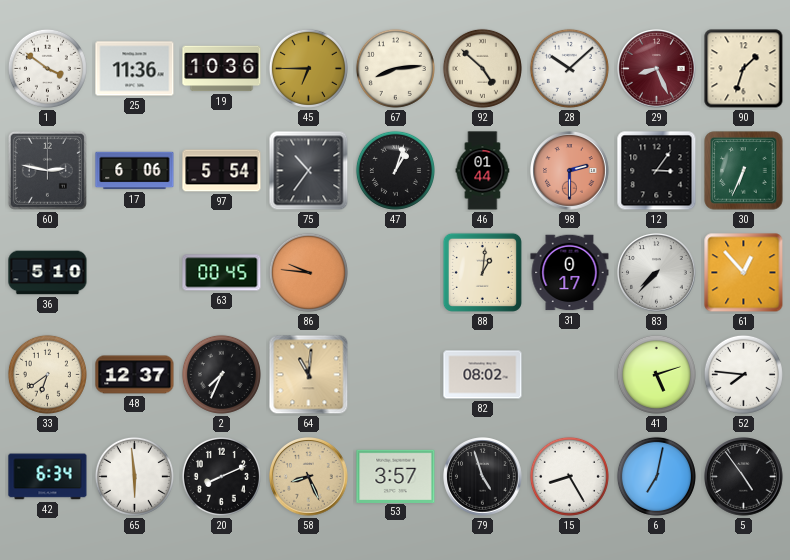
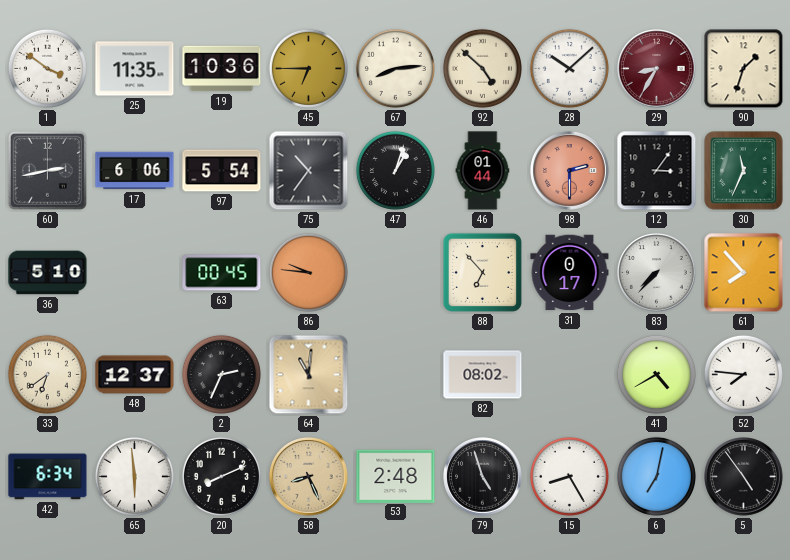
25: 11:36 -> 11:35
29: 8:26 -> 8:35
60: 2:47 -> 2:43
30: 6:34 -> 11:34
88: 1:01 -> 6:53
61: 12:53 -> 7:53
2: 7:34 -> 2:34
41: 5:12 -> 4:40
53: 3:57 -> 2:48
